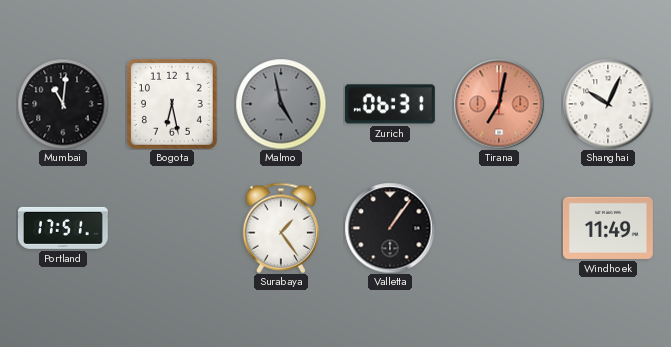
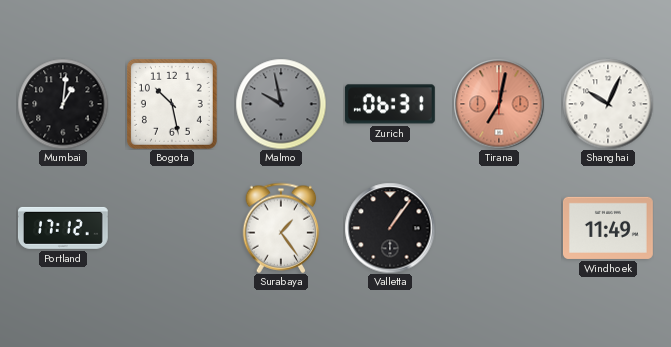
Mumbai: 11:01 -> 1:01
Bogota: 6:28 -> 10:28
Malmo: 4:58 -> 9:58
Portland: 17:51 -> 17:12
